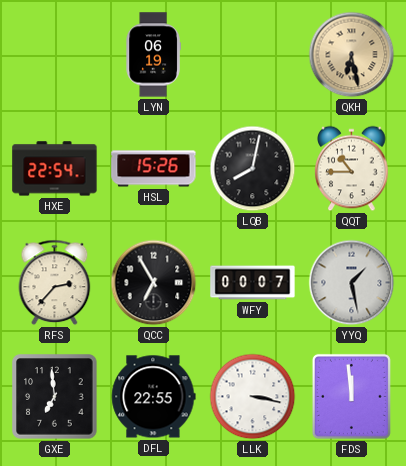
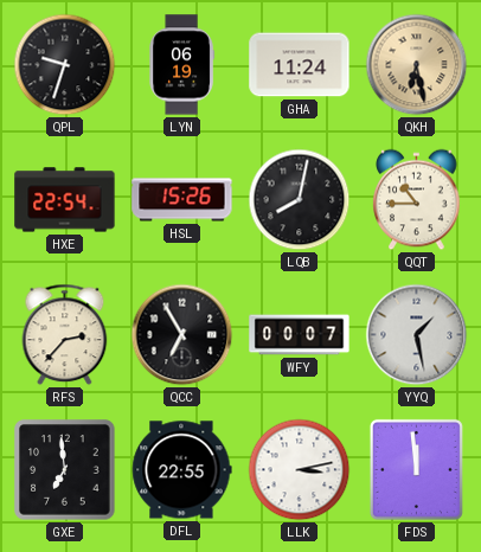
QPL: none -> 9:33
GHA: none -> 11:24
LLK: 3:17 -> 3:13
